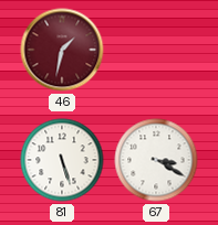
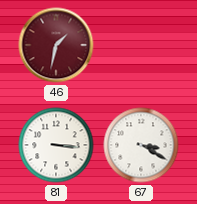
81: 5:27 -> 3:16
